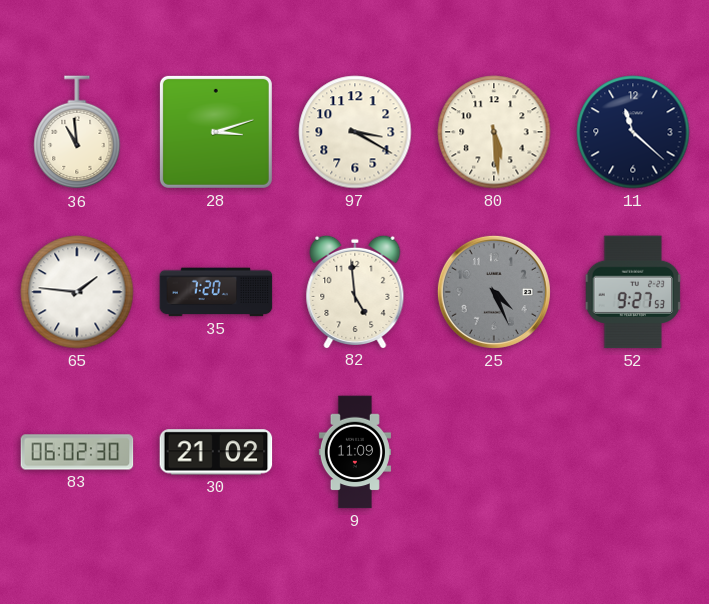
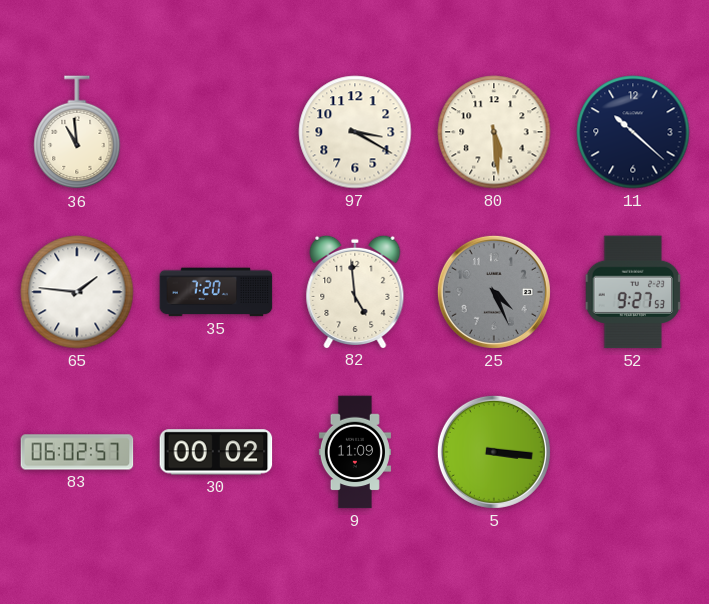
28: 3:12 -> none
11: 11:22 -> 10:22
83: 06:02:30 -> 06:02:57
30: 21:02 -> 00:02
5: none -> 3:16
